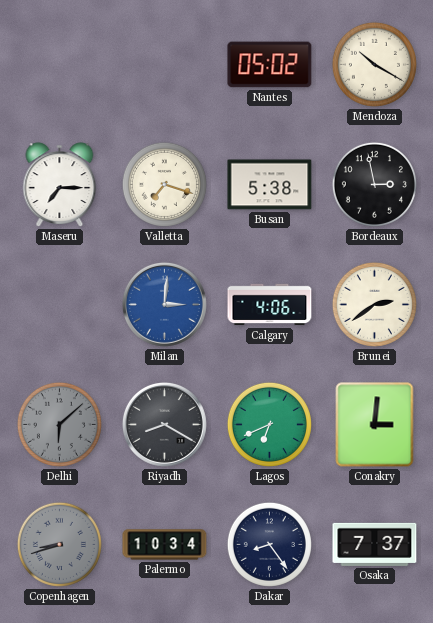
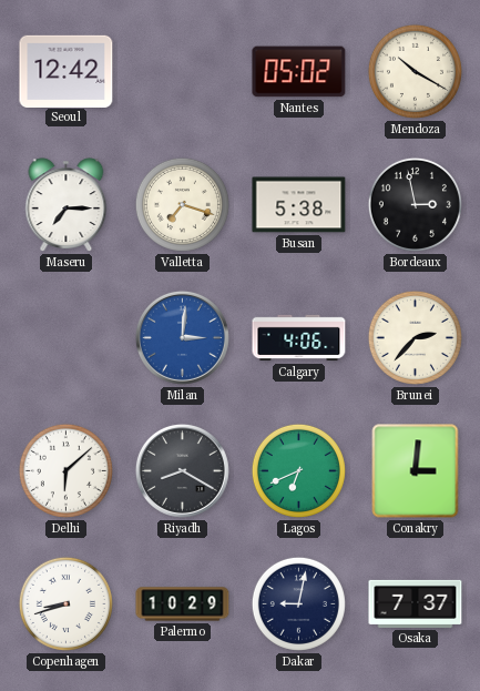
Seoul: none -> 12:42
Brunei: 2:39 -> 2:37
Delhi dial: grey -> white
Copenhagen dial: grey -> white
Palermo: 10:34 -> 10:29
Dakar: 8:24 -> 9:02
